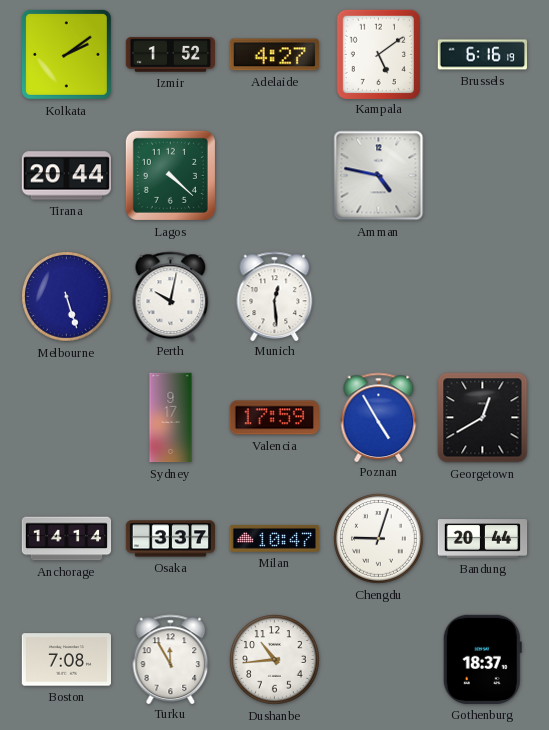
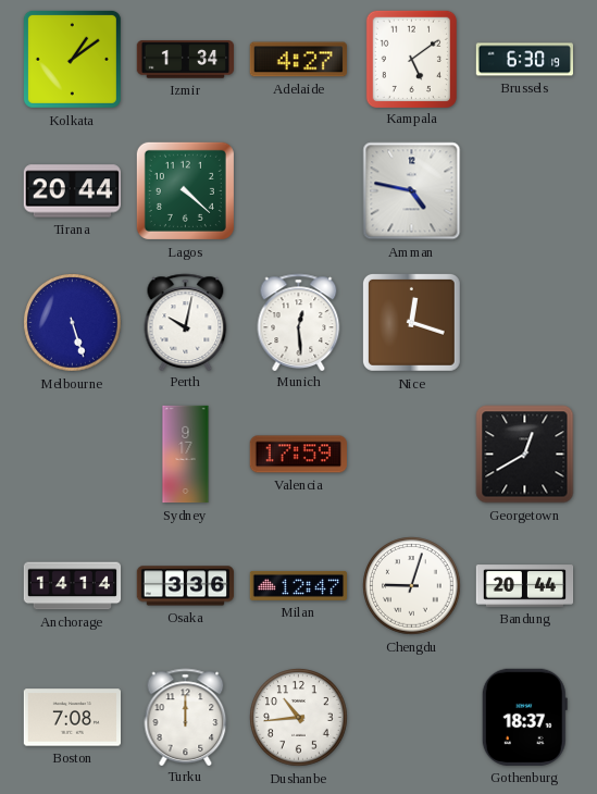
Kolkata: 2:09 -> 1:09
Izmir: 1:52 -> 1:34
Brussels: 6:16 -> 6:30
Nice: none -> 12:18
Poznan: 4:55 -> none
Osaka: 3:37 -> 3:36
Milan: 10:47 -> 12:47
Turku: 11:55 -> 12:00
